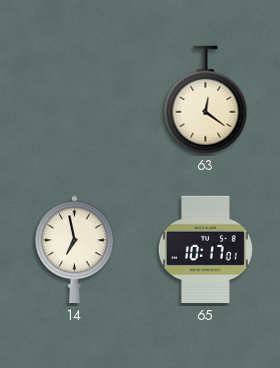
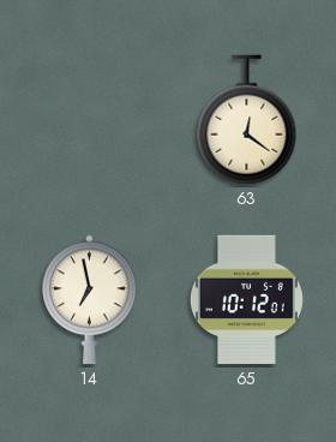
65: 10:17 -> 10:12
